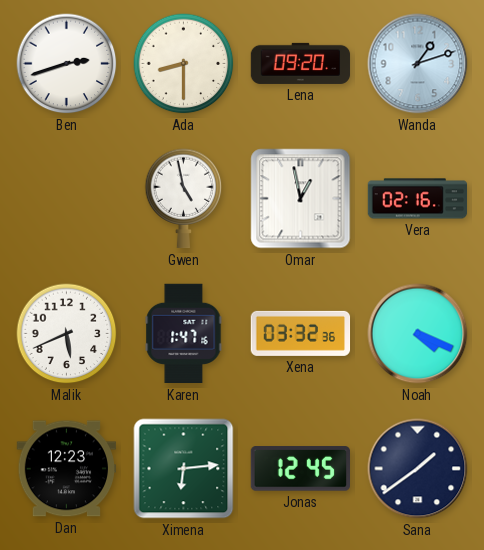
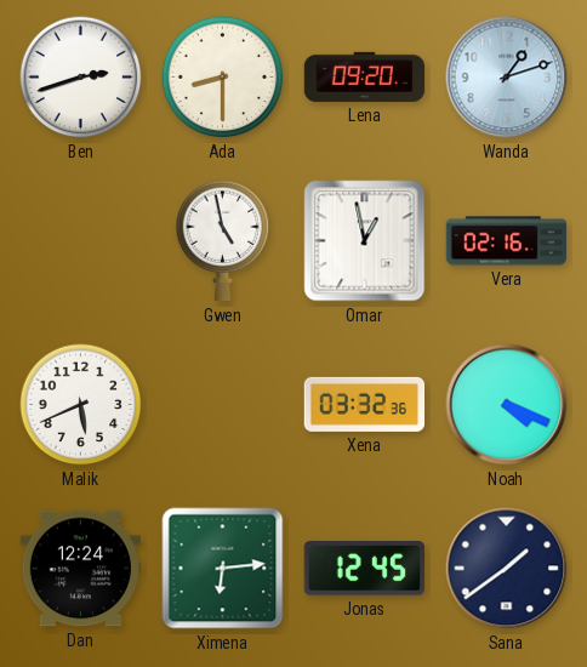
Karen: 1:47 -> none
Dan: 12:23 -> 12:24
